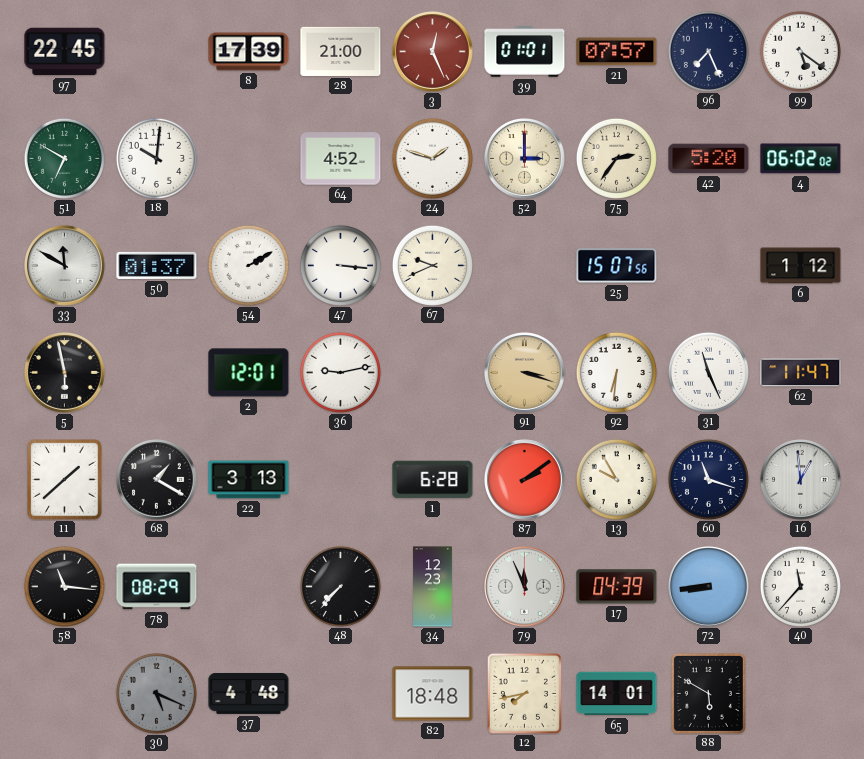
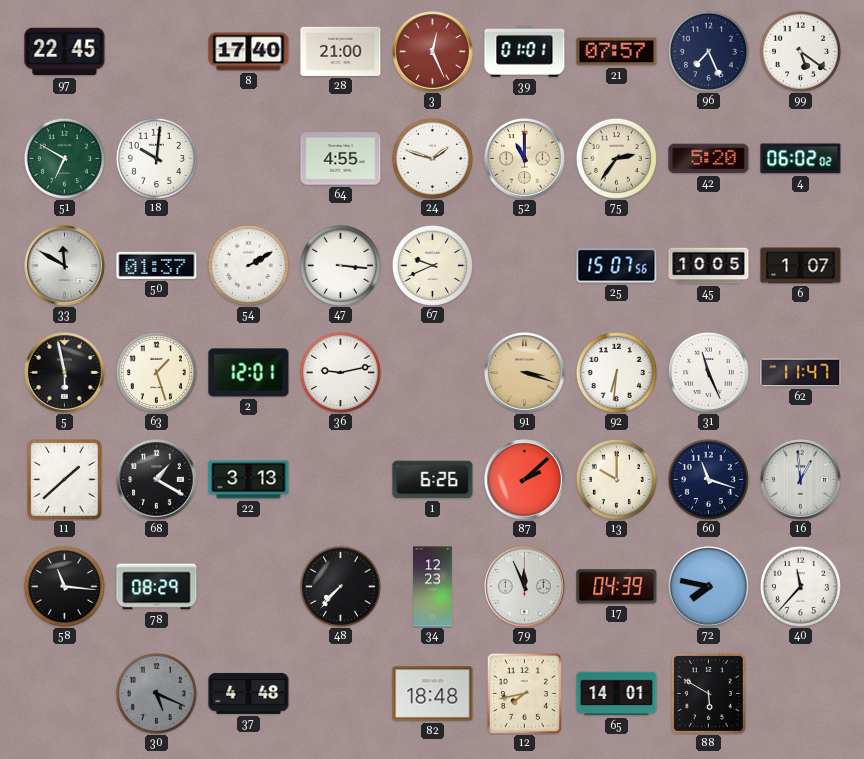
8: 17:39 -> 17:40
64: 4:52 -> 4:55
52: 3:00 -> 11:00
45: none -> 10:05
6: 1:12 -> 1:07
63: none -> 1:27
1: 6:28 -> 6:26
87: 2:09 -> 2:08
13: 9:55 -> 10:00
72: 8:44 -> 7:47
